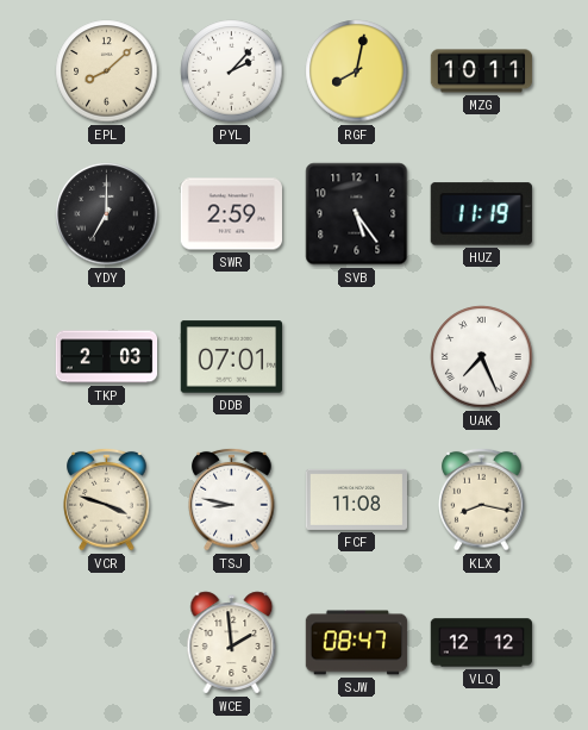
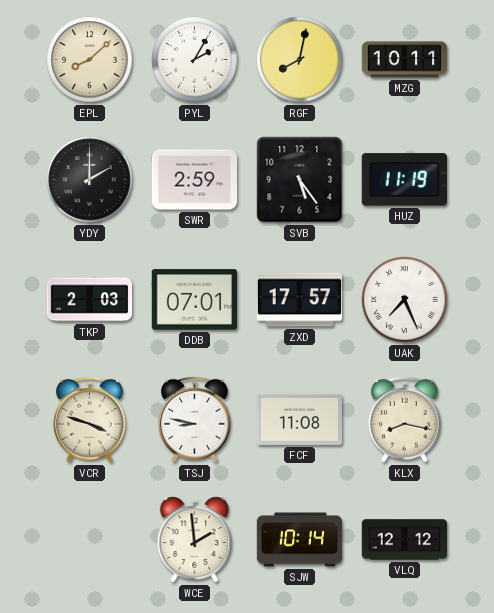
PYL: 2:07 -> 2:05
YDY: 7:00 -> 2:00
ZXD: none -> 17:57
SJW: 08:47 -> 10:14
